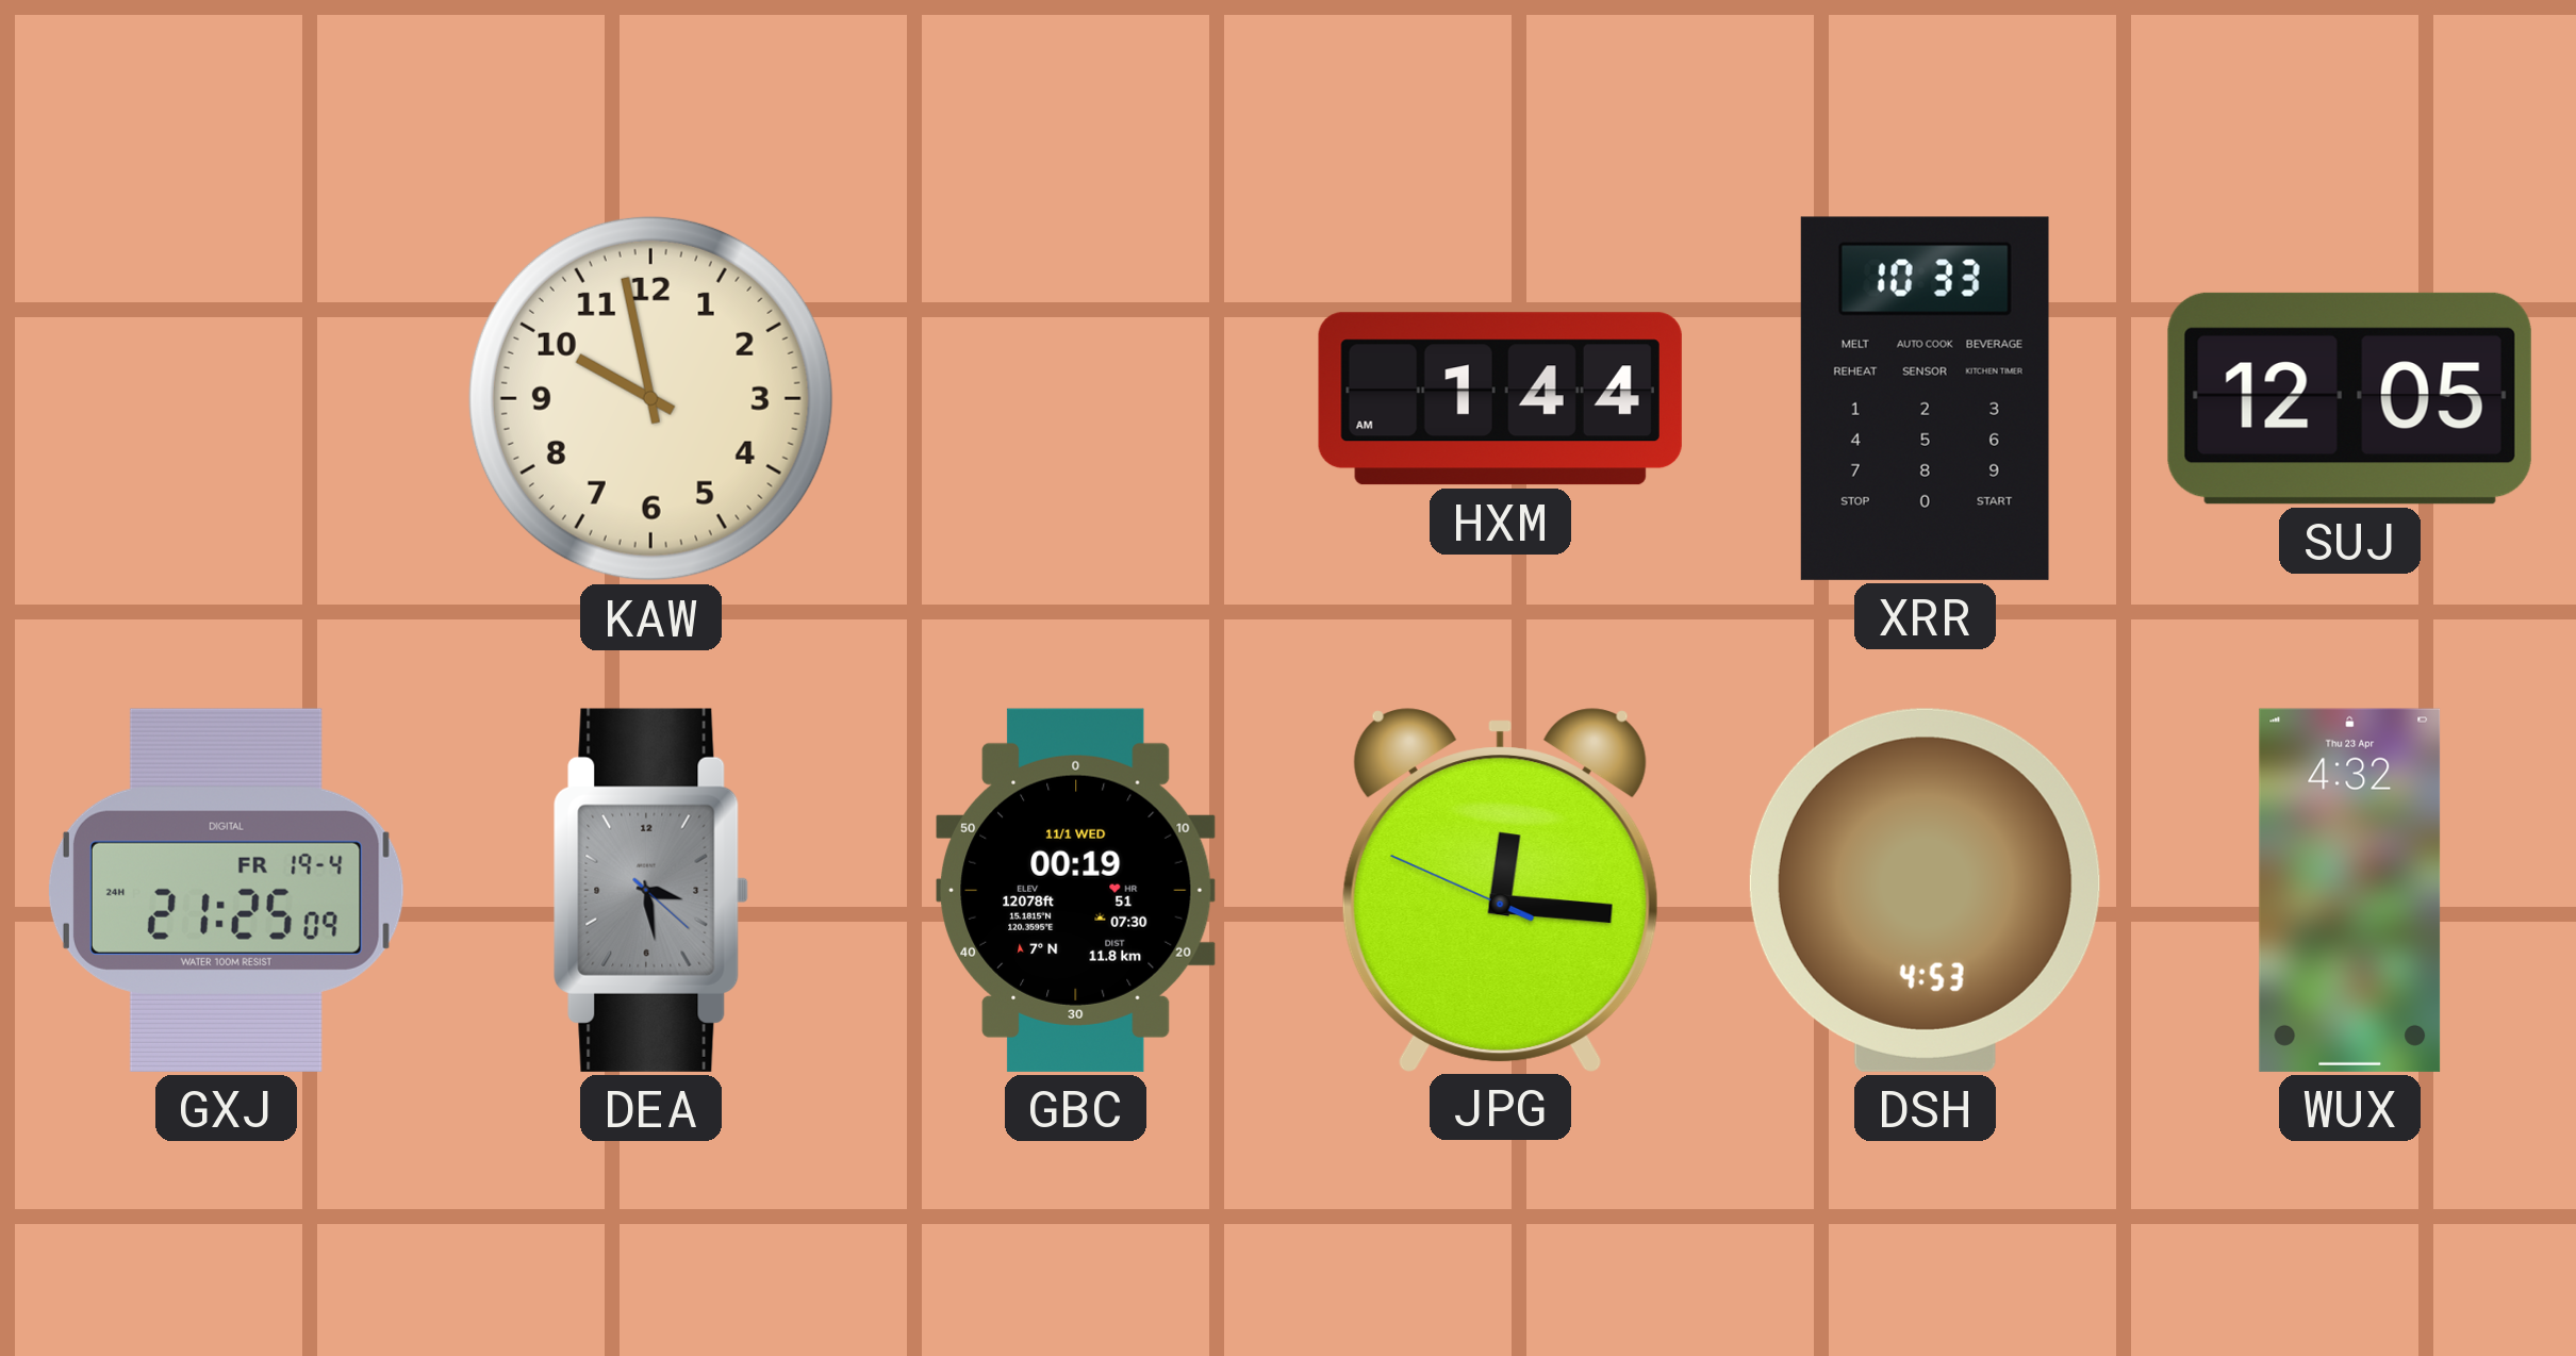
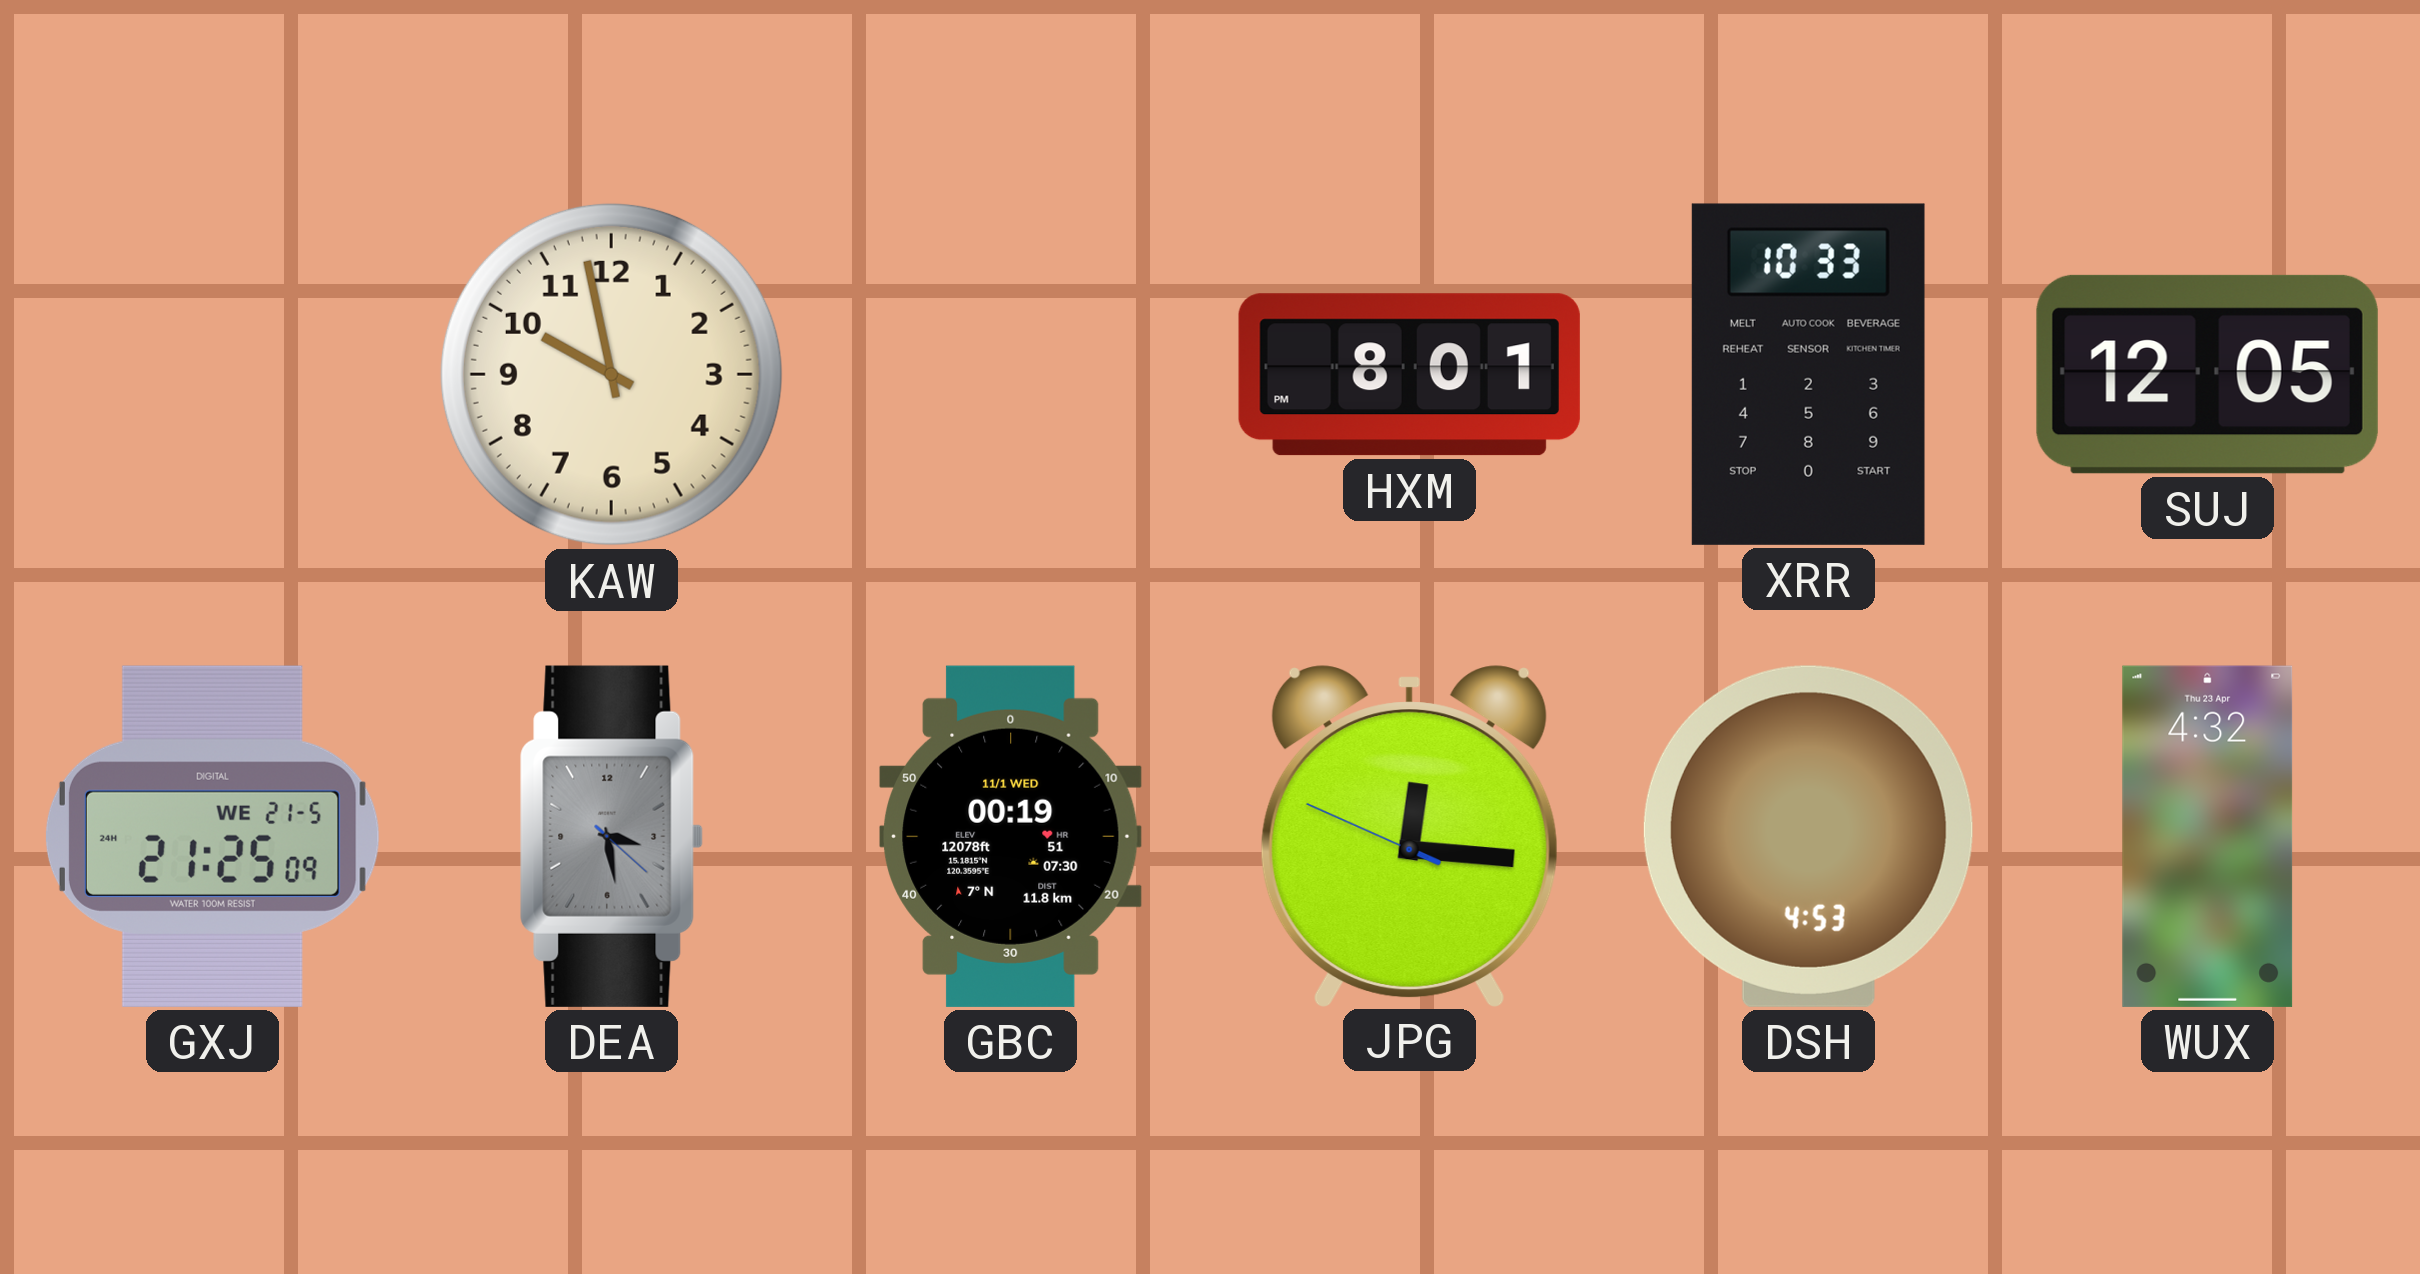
HXM: 1:44 -> 8:01
GXJ date: FR 19-4 -> WE 21-5
